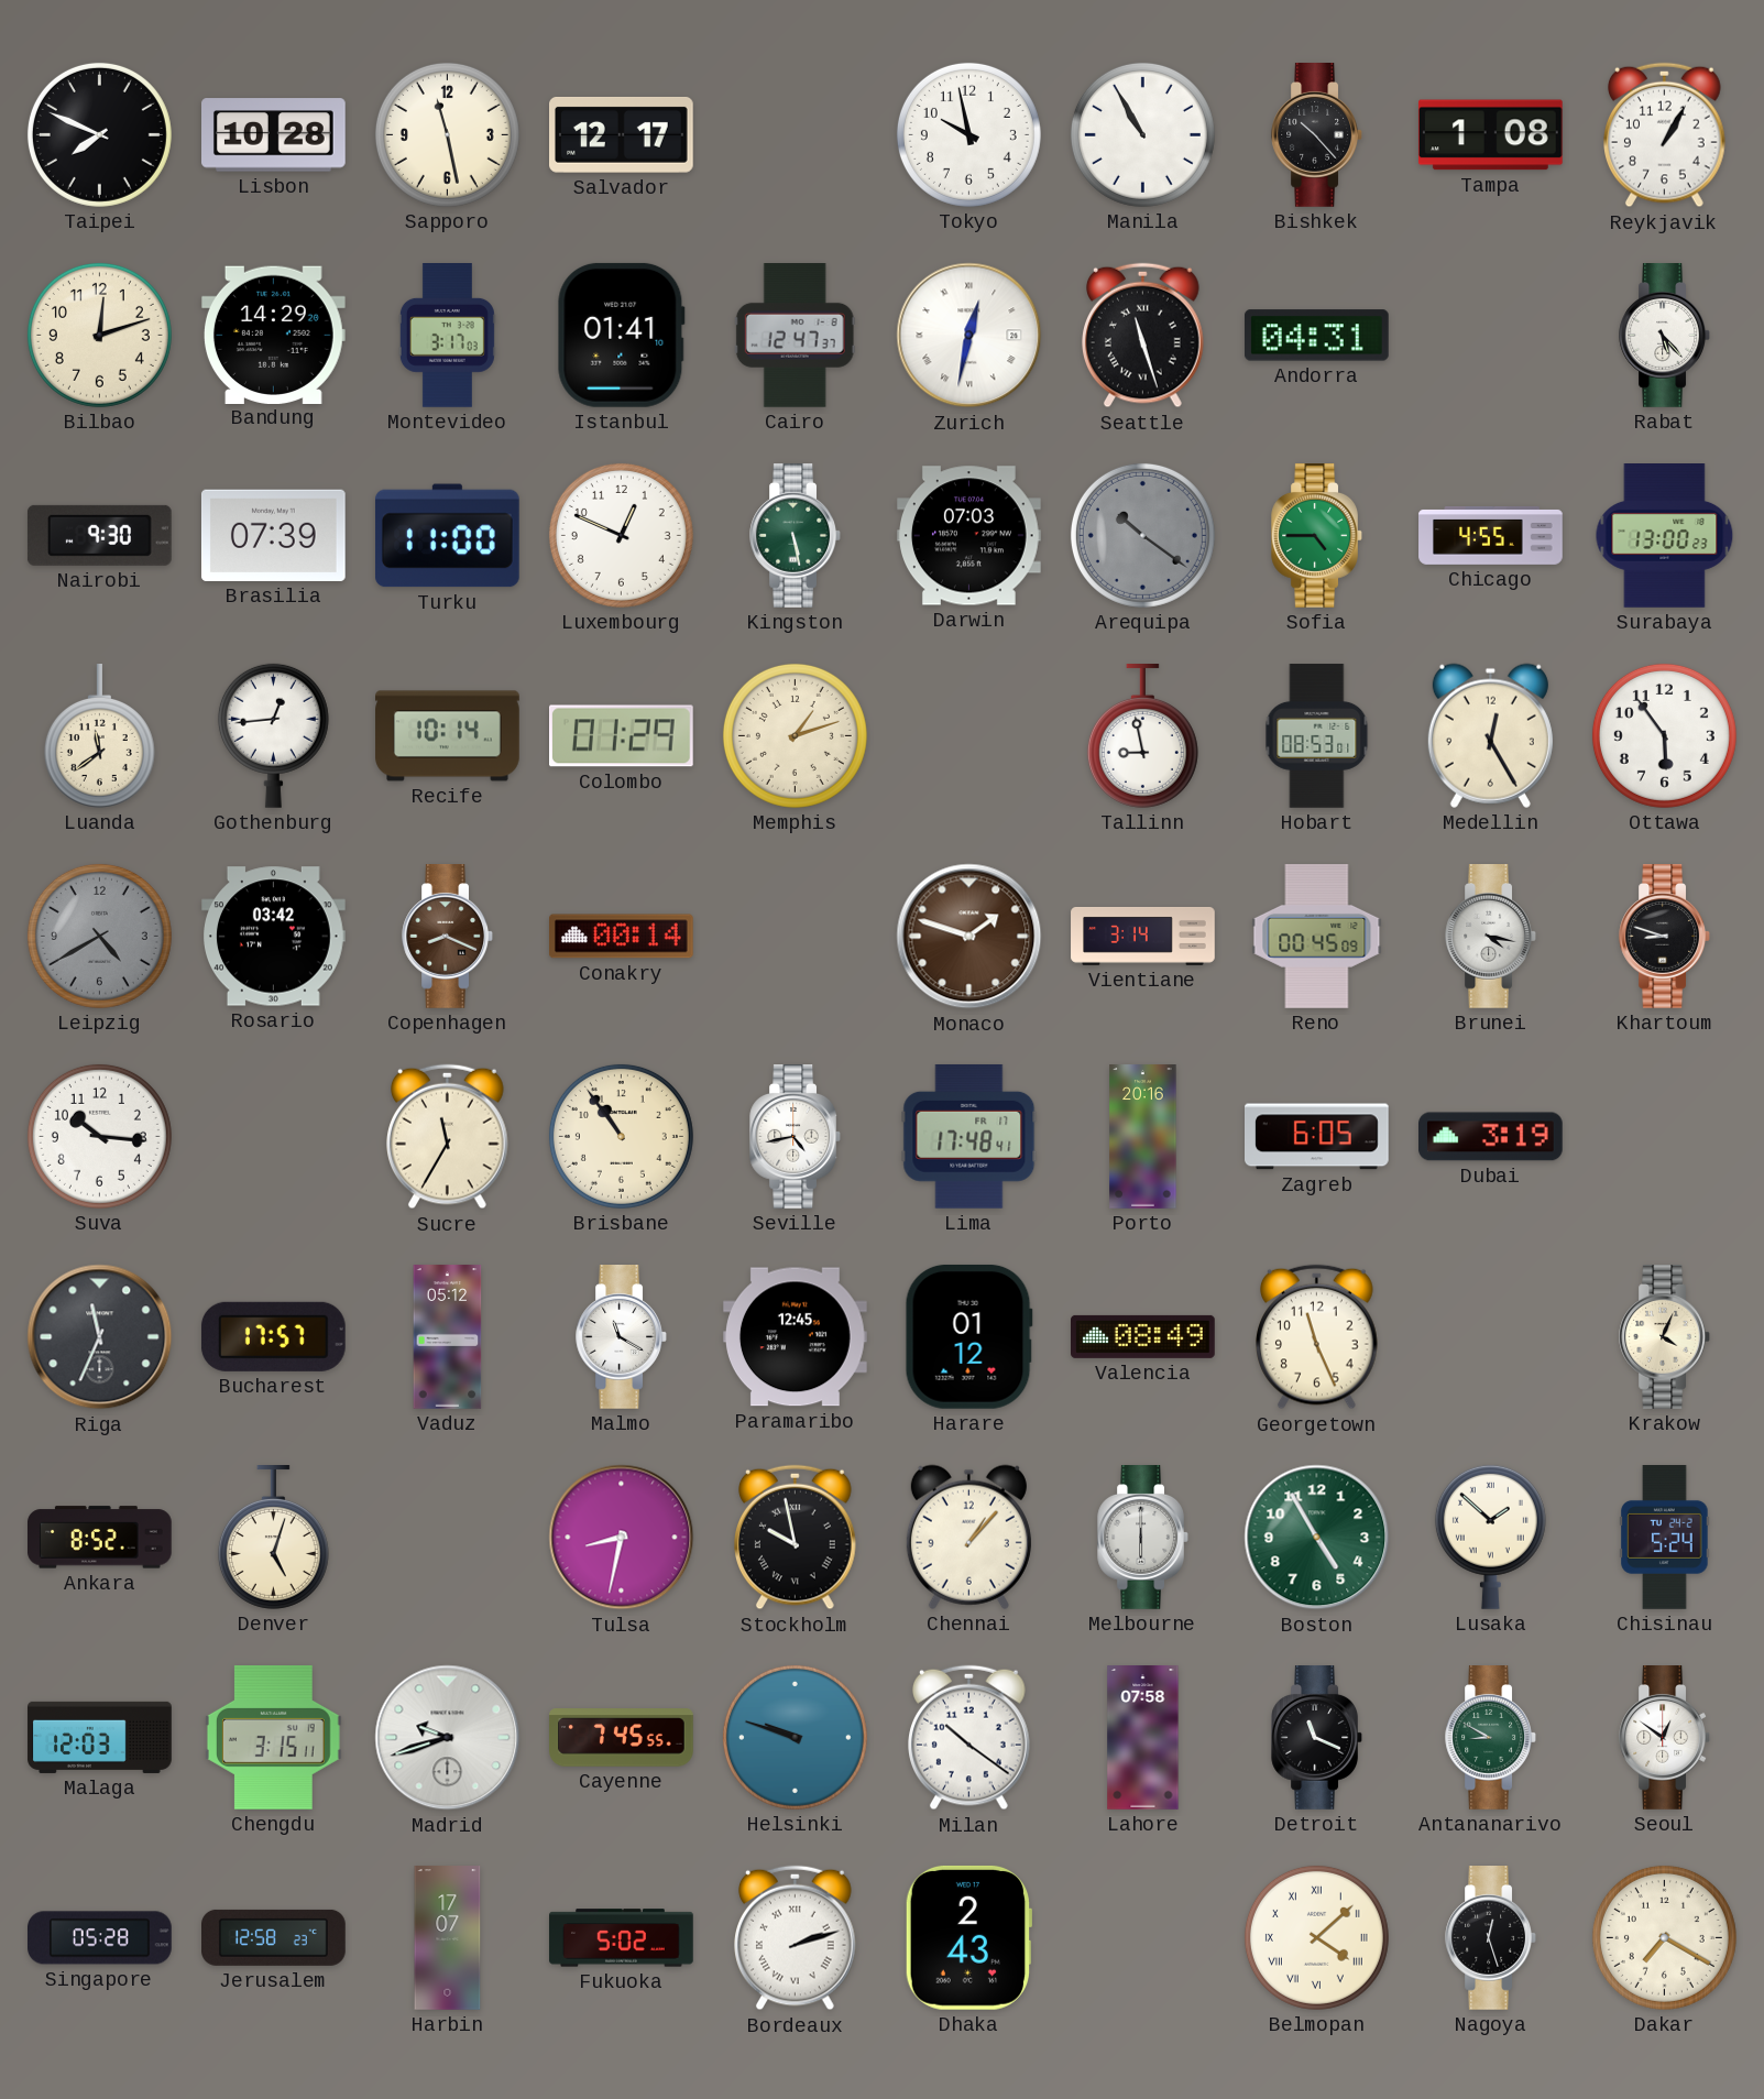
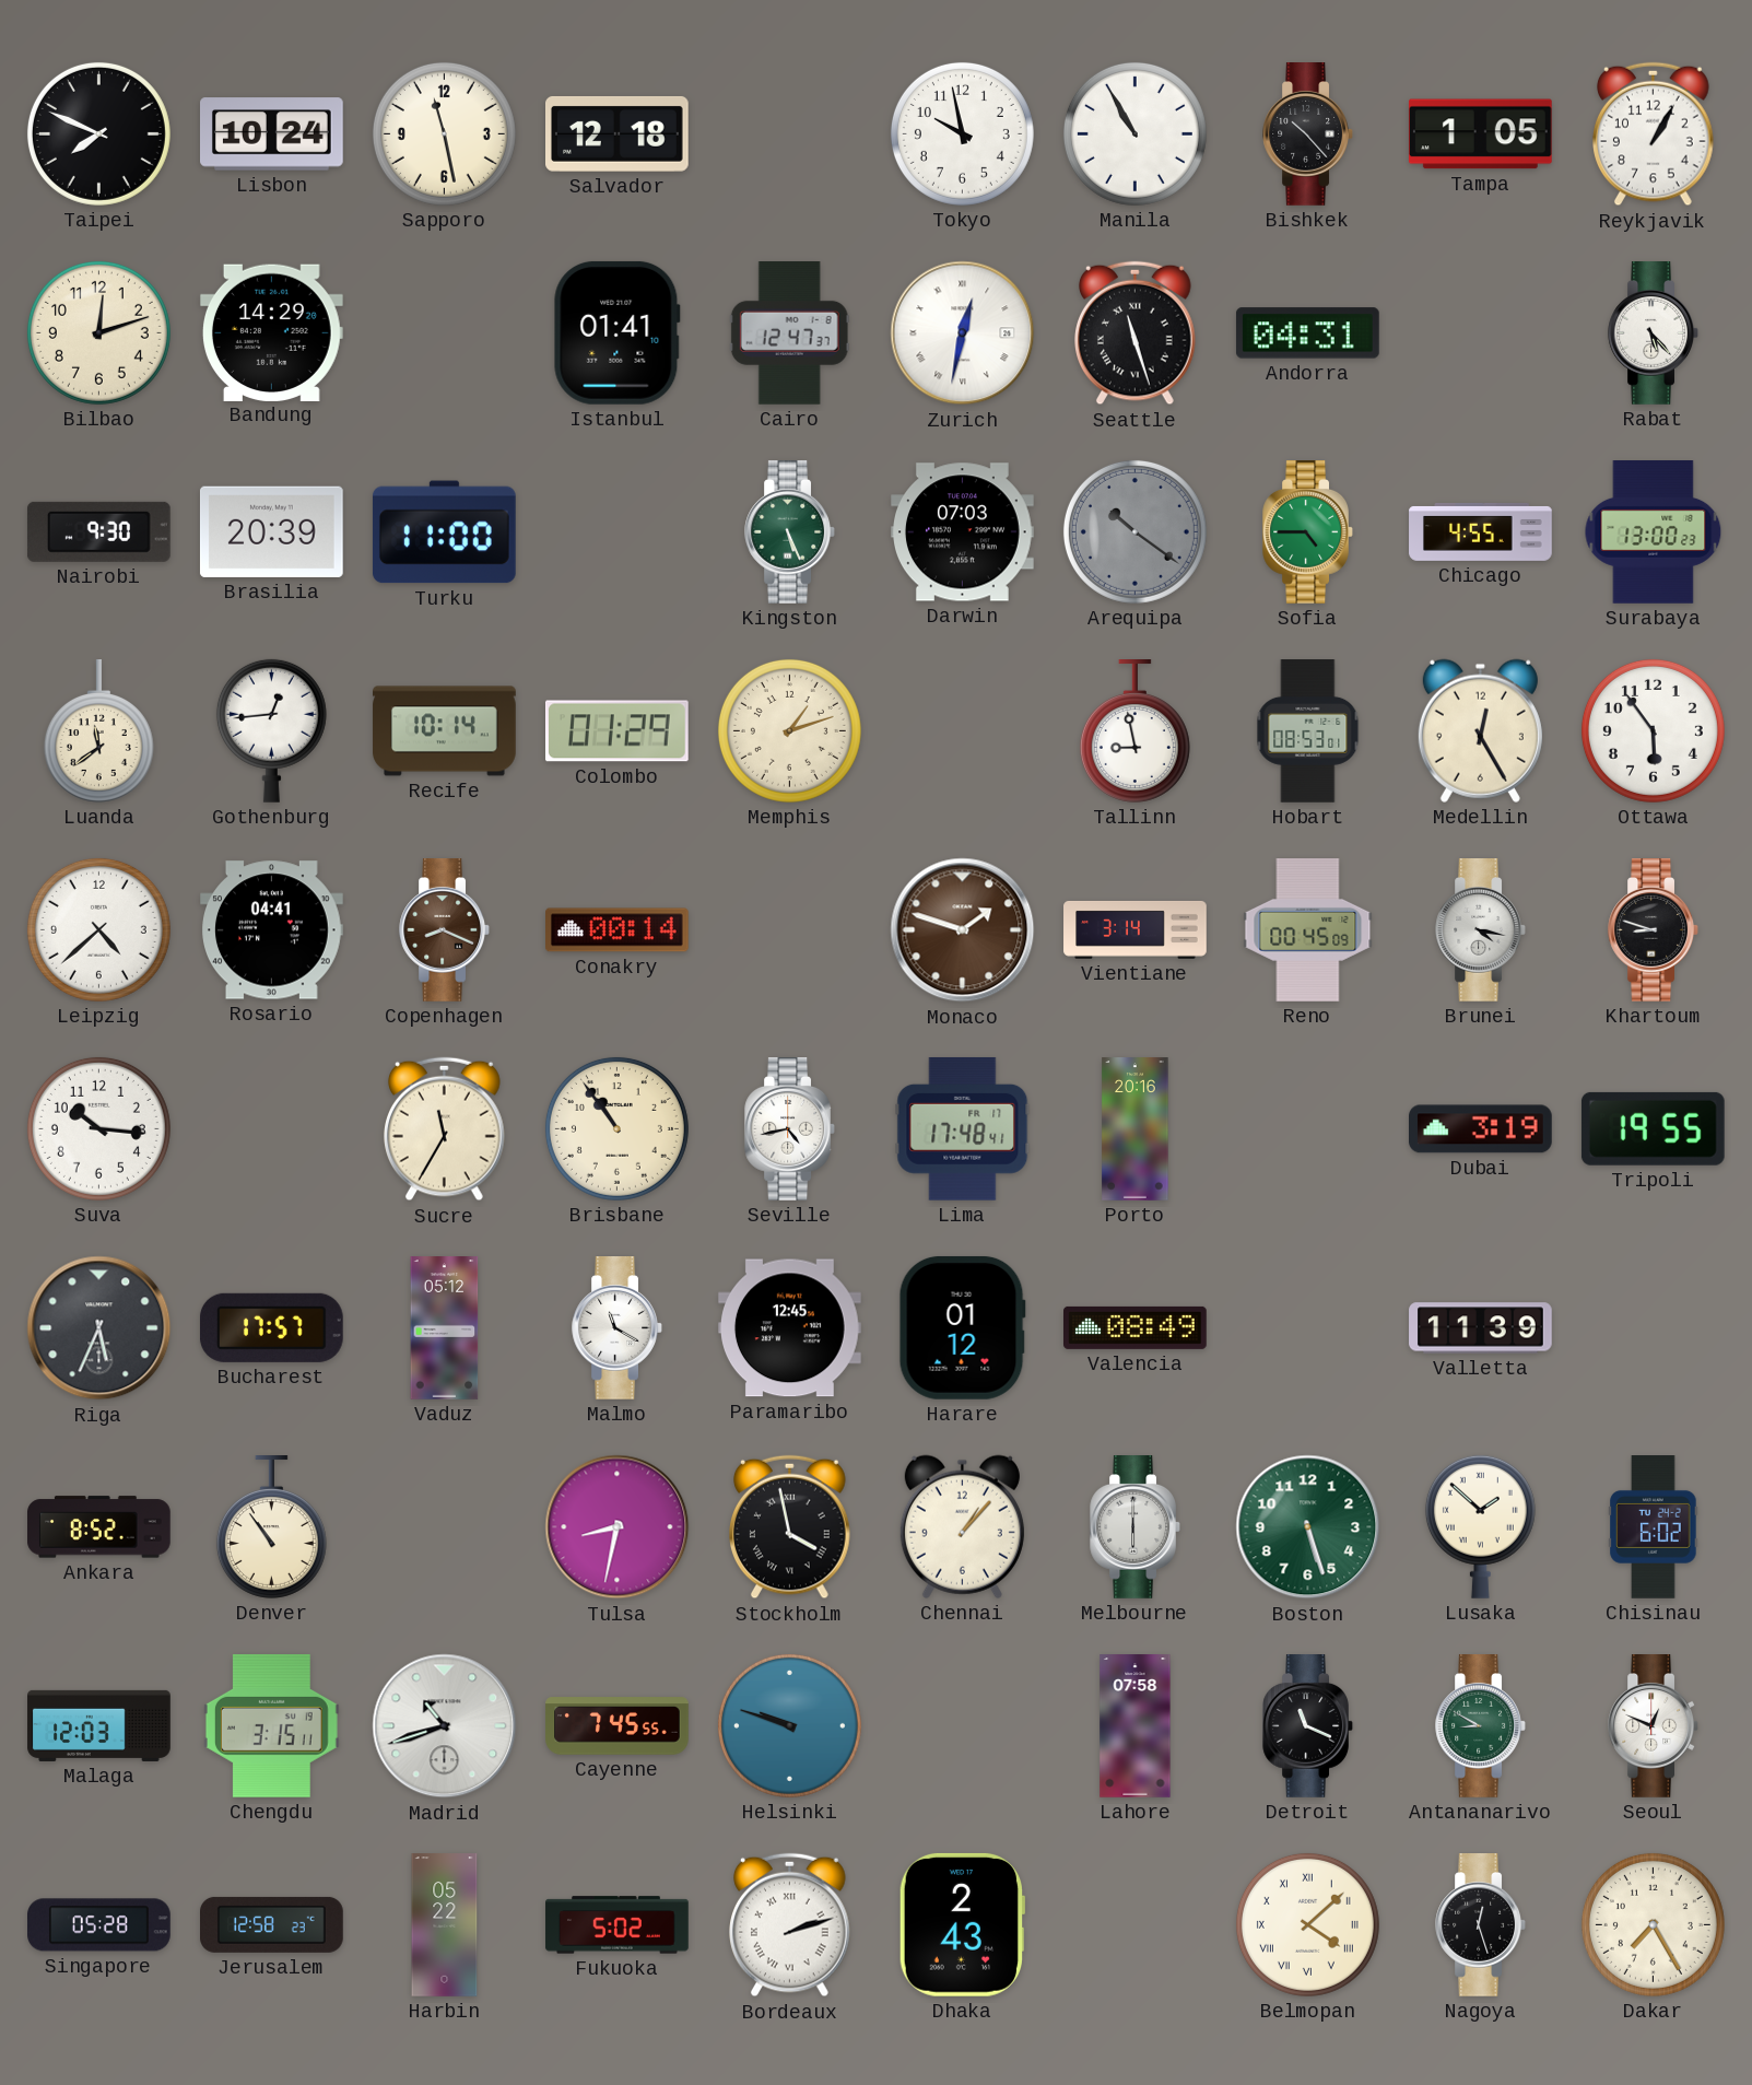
Lisbon: 10:28 -> 10:24
Salvador: 12:17 -> 12:18
Tampa: 1:08 -> 1:05
Montevideo: 3:17 -> none
Brasilia: 07:39 -> 20:39
Luxembourg: 12:49 -> none
Kingston: 5:28 -> 5:26
Leipzig: 4:40 -> 4:38
Leipzig dial: grey -> white
Rosario: 03:42 -> 04:41
Zagreb: 6:05 -> none
Tripoli: none -> 19:55
Riga: 11:34 -> 5:34
Georgetown: 11:26 -> none
Valletta: none -> 11:39
Krakow: 4:04 -> none
Denver: 5:03 -> 10:54
Stockholm: 9:58 -> 3:58
Boston: 4:55 -> 5:27
Chisinau: 5:24 -> 6:02
Madrid: 9:42 -> 10:42
Milan: 10:21 -> none
Seoul: 12:51 -> 12:49
Harbin: 17:07 -> 05:22
Dakar: 7:20 -> 7:25
